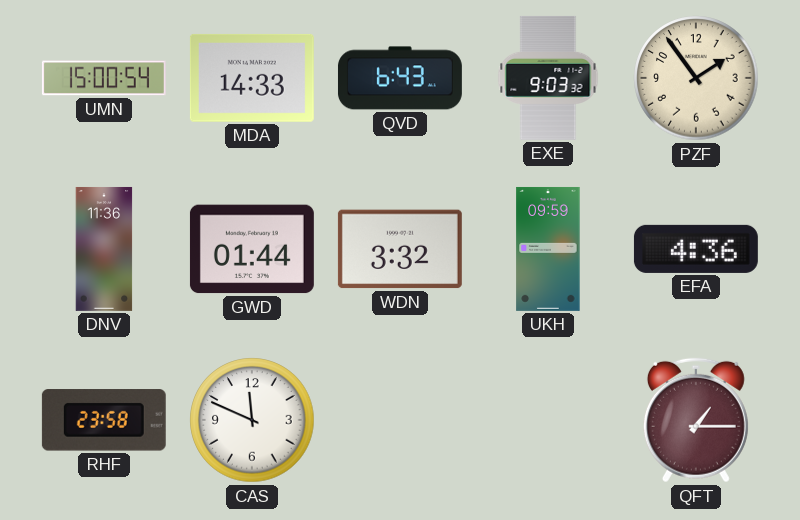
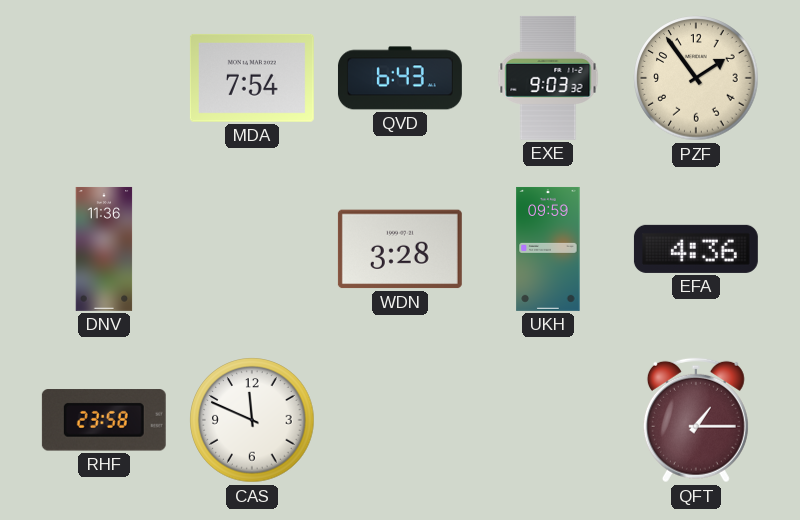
UMN: 15:00 -> none
MDA: 14:33 -> 7:54
GWD: 01:44 -> none
WDN: 3:32 -> 3:28
